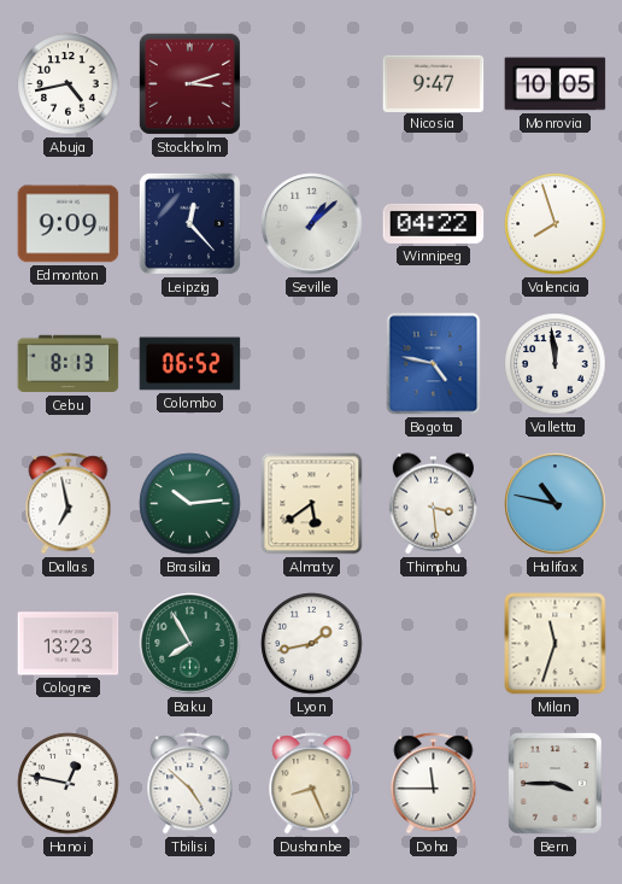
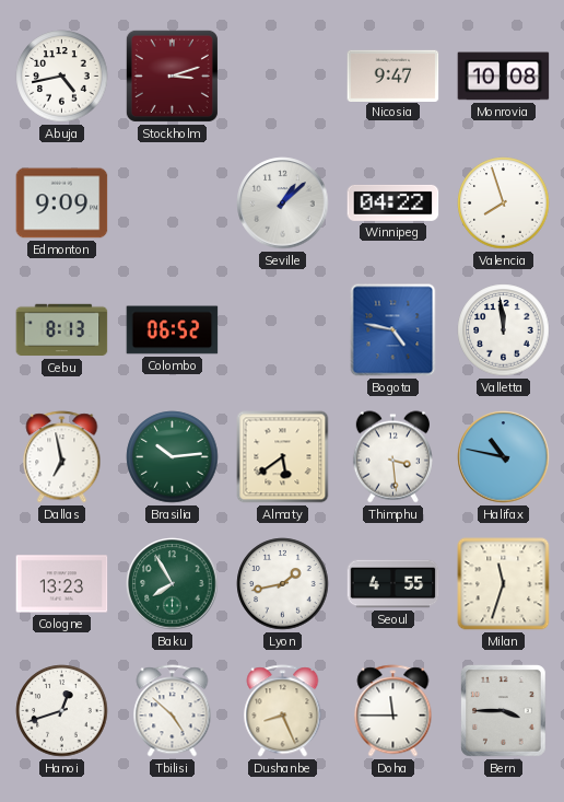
Monrovia: 10:05 -> 10:08
Leipzig: 12:23 -> none
Seoul: none -> 4:55
Hanoi: 12:47 -> 12:42
